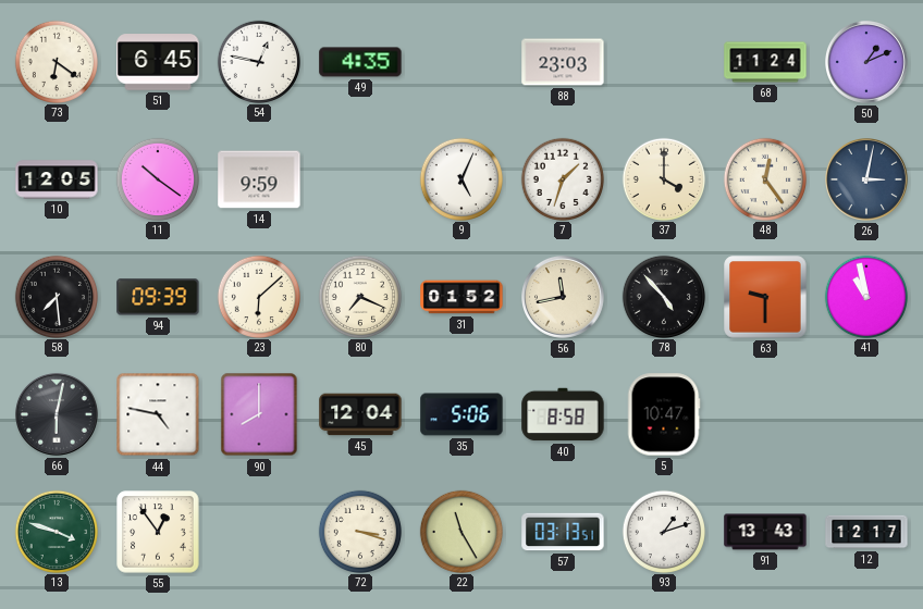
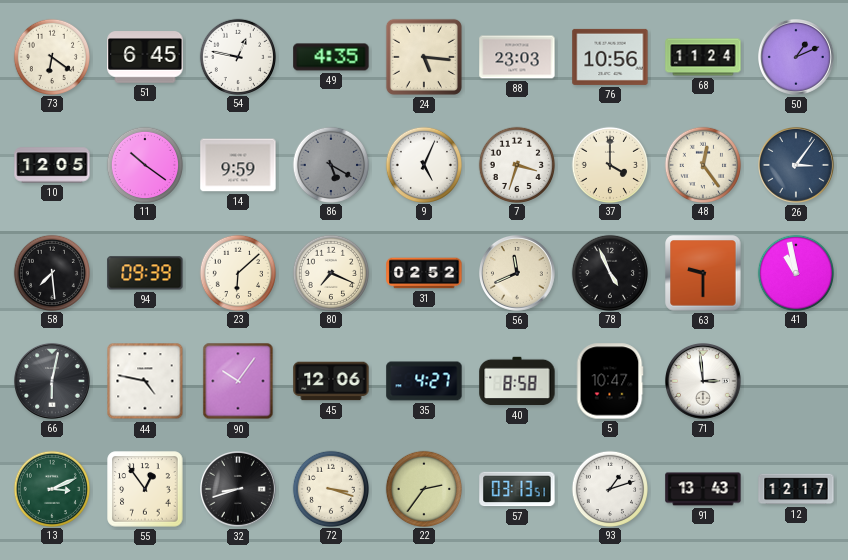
24: none -> 5:16
76: none -> 10:56
86: none -> 5:20
7: 1:33 -> 3:33
26: 3:02 -> 3:06
31: 01:52 -> 02:52
56: 11:43 -> 11:41
78: 4:53 -> 4:56
90: 8:00 -> 10:06
45: 12:04 -> 12:06
35: 5:06 -> 4:27
71: none -> 2:59
13: 3:48 -> 3:11
32: none -> 8:42
22: 11:25 -> 2:36
